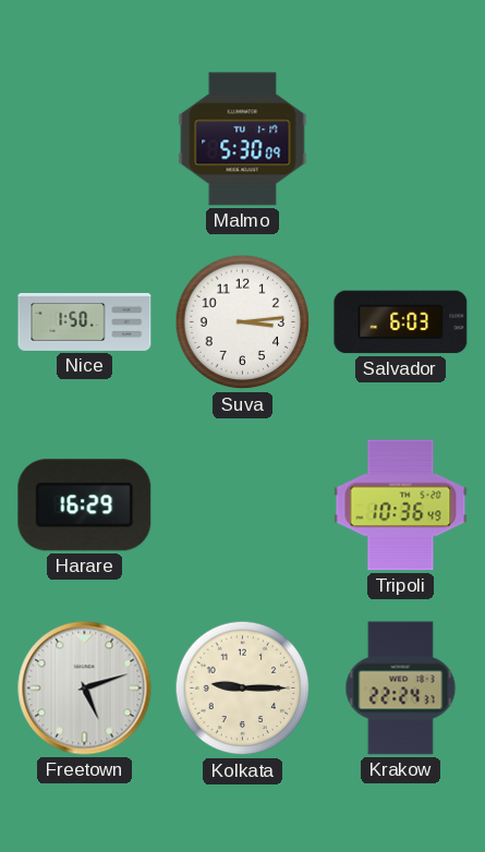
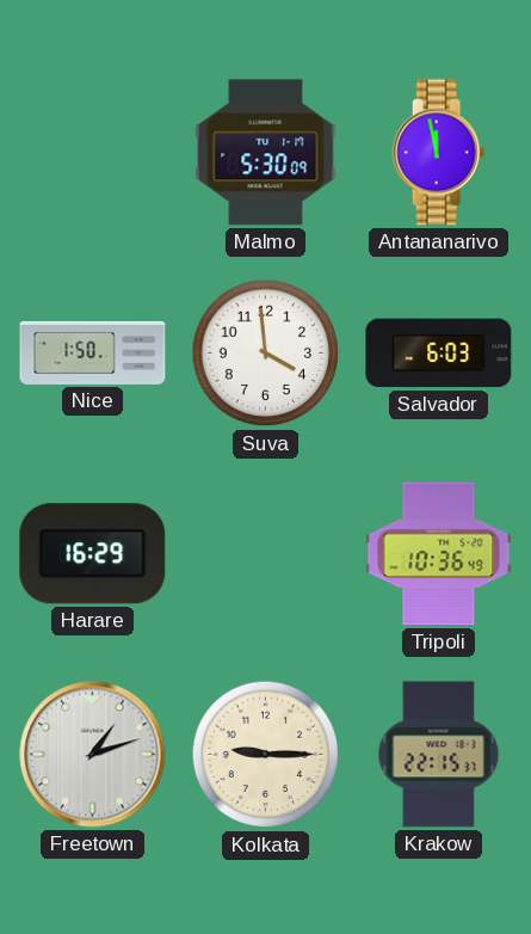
Antananarivo: none -> 11:58
Suva: 3:14 -> 3:59
Freetown: 5:12 -> 1:12
Krakow: 22:24 -> 22:15
